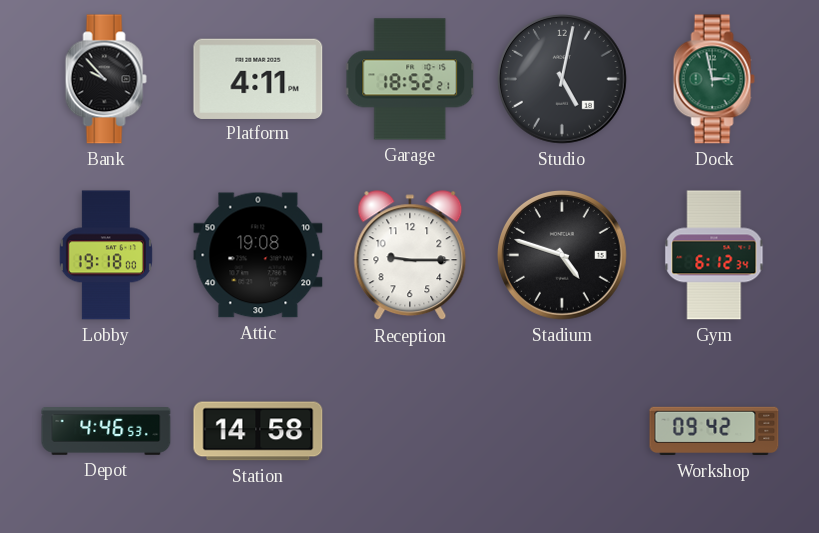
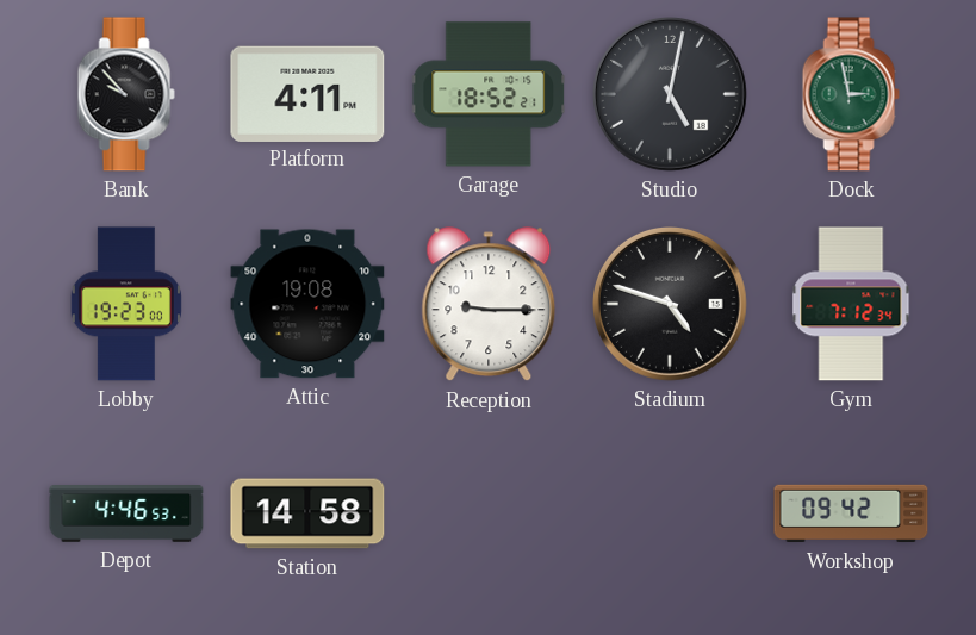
Lobby: 19:18 -> 19:23
Gym: 6:12 -> 7:12
